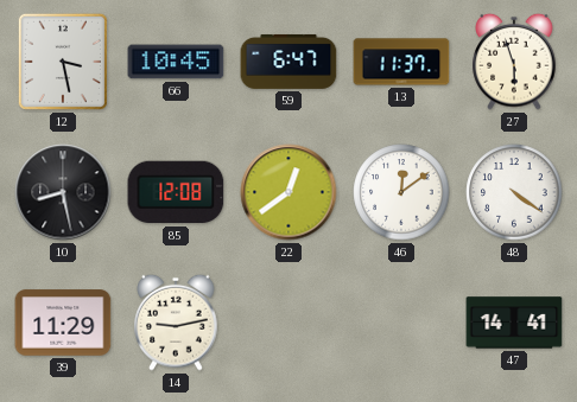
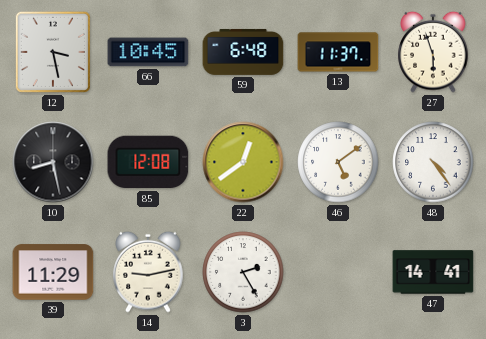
59: 6:47 -> 6:48
46: 12:09 -> 5:09
48: 4:21 -> 4:24
3: none -> 2:25
